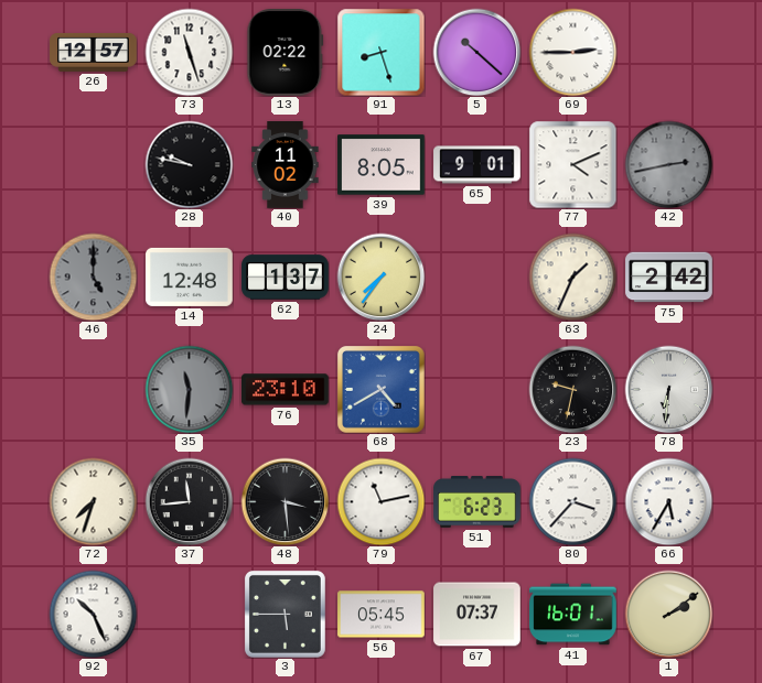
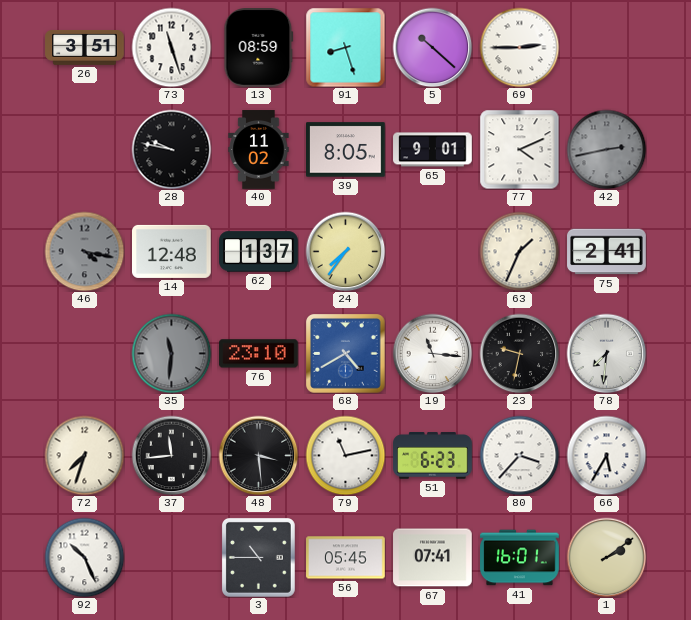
26: 12:57 -> 3:51
13: 02:22 -> 08:59
46: 5:00 -> 4:17
75: 2:42 -> 2:41
19: none -> 11:16
78: 6:31 -> 7:31
3: 5:45 -> 10:45
67: 07:37 -> 07:41
